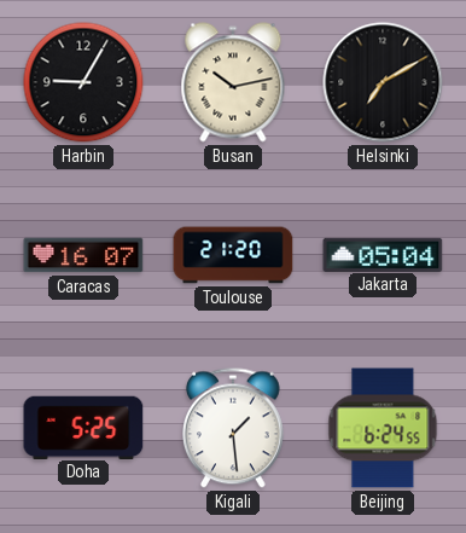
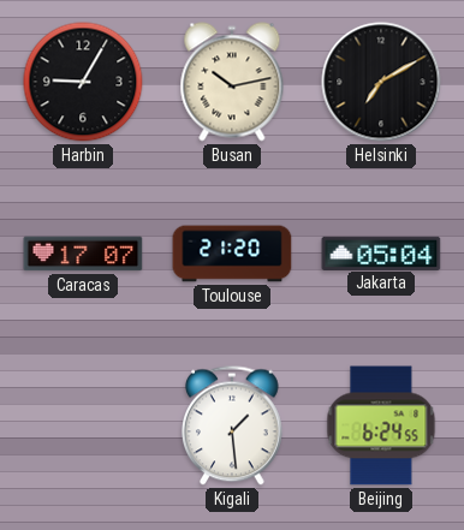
Caracas: 16:07 -> 17:07
Doha: 5:25 -> none
